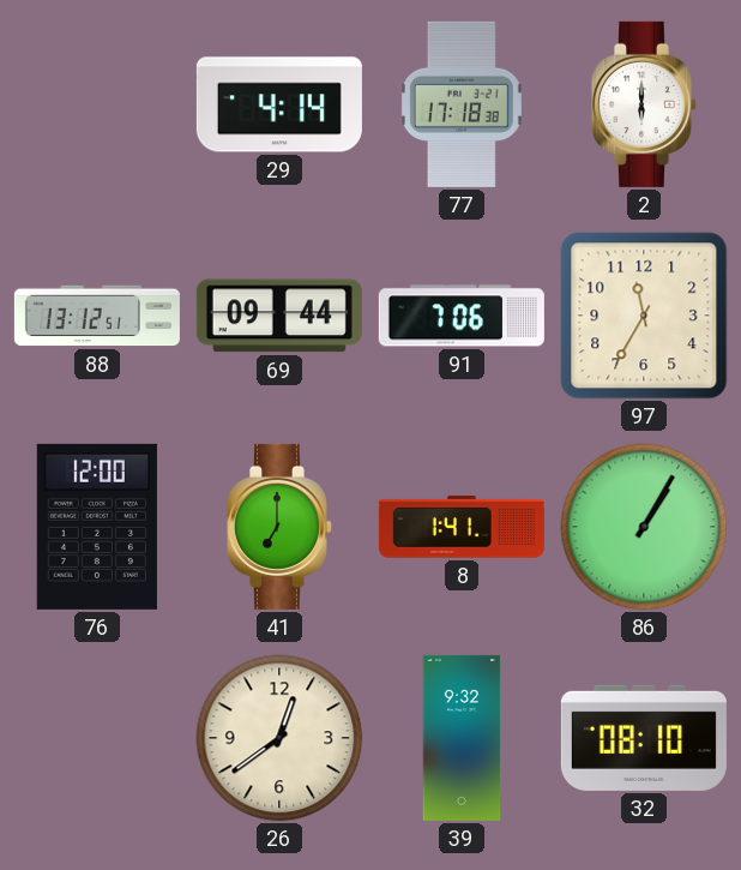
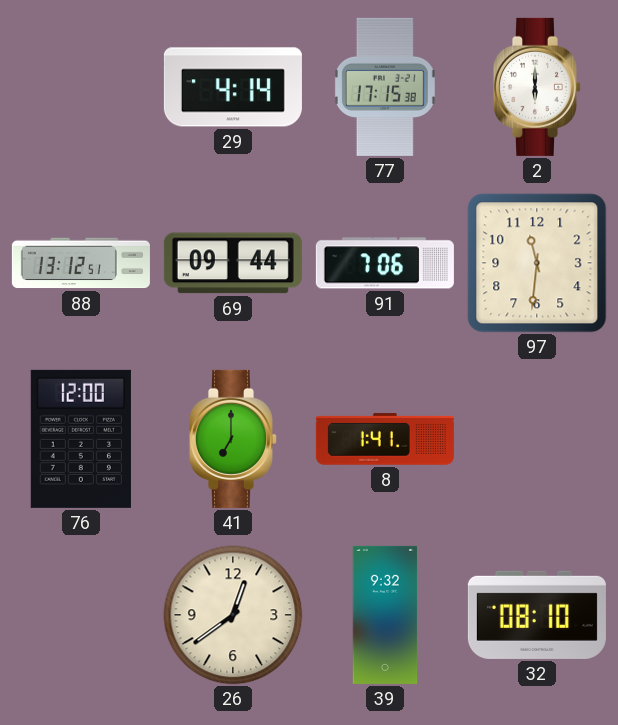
77: 17:18 -> 17:15
97: 11:35 -> 11:31
86: 1:05 -> none
